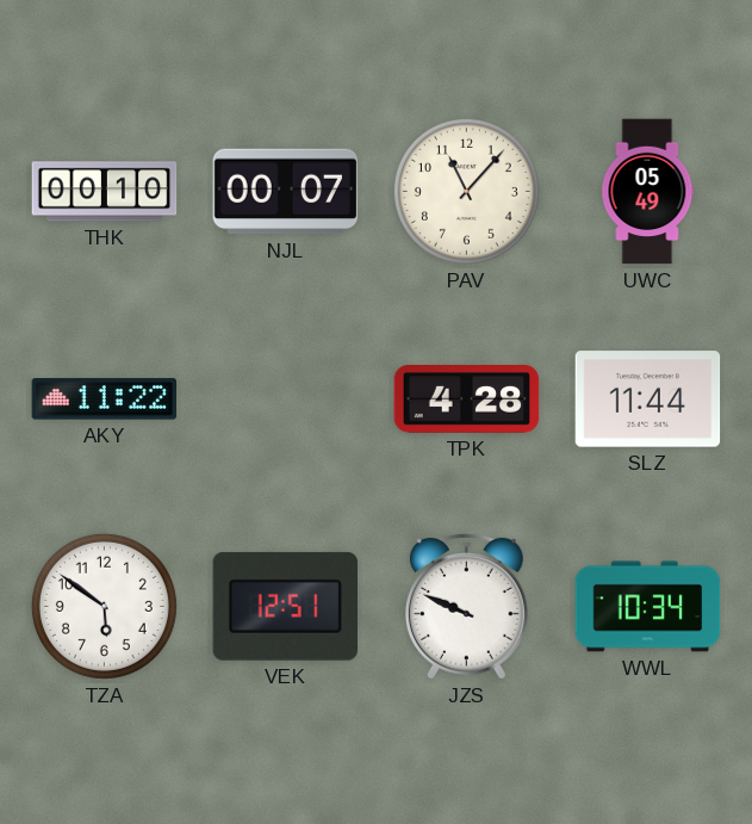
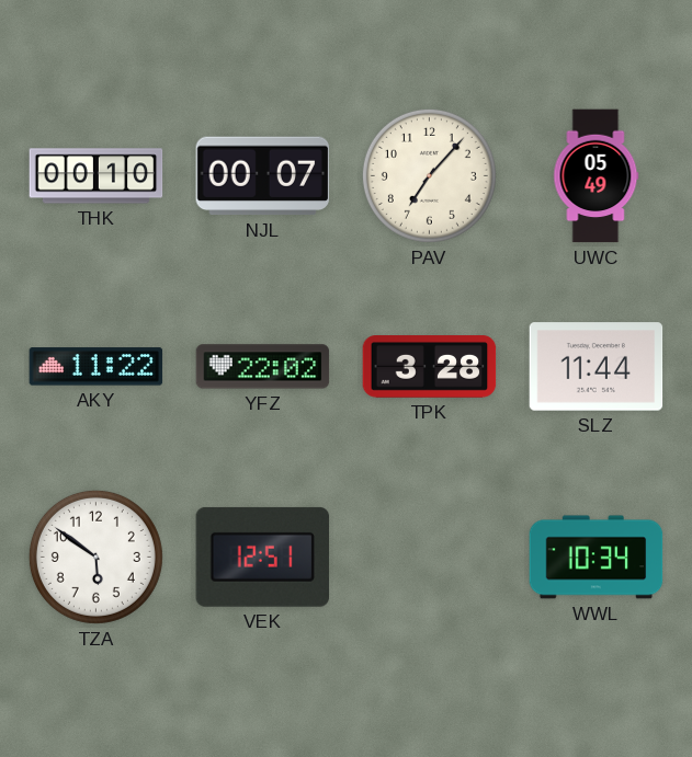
PAV: 11:07 -> 7:07
YFZ: none -> 22:02
TPK: 4:28 -> 3:28
JZS: 9:49 -> none
